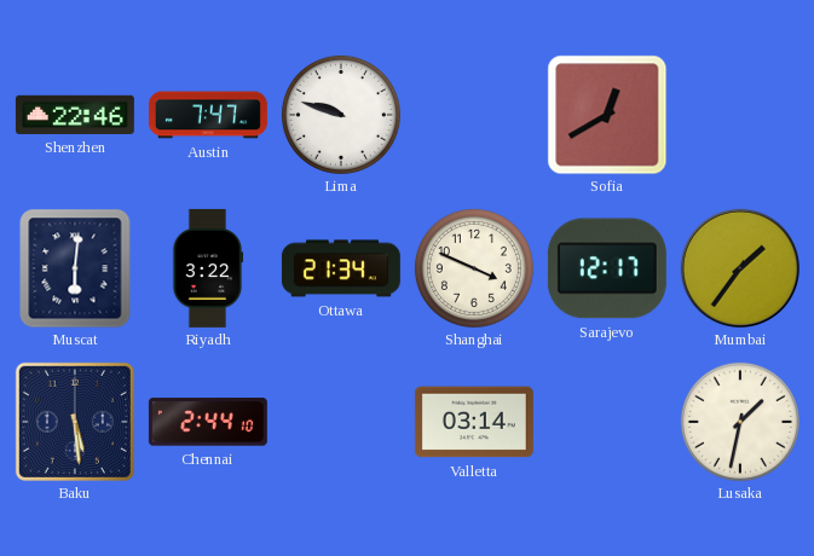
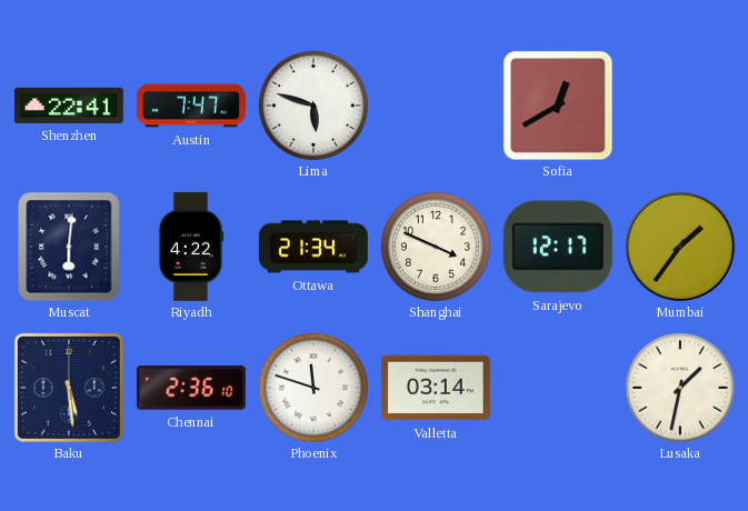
Shenzhen: 22:46 -> 22:41
Lima: 9:48 -> 5:48
Riyadh: 3:22 -> 4:22
Chennai: 2:44 -> 2:36
Phoenix: none -> 11:48
